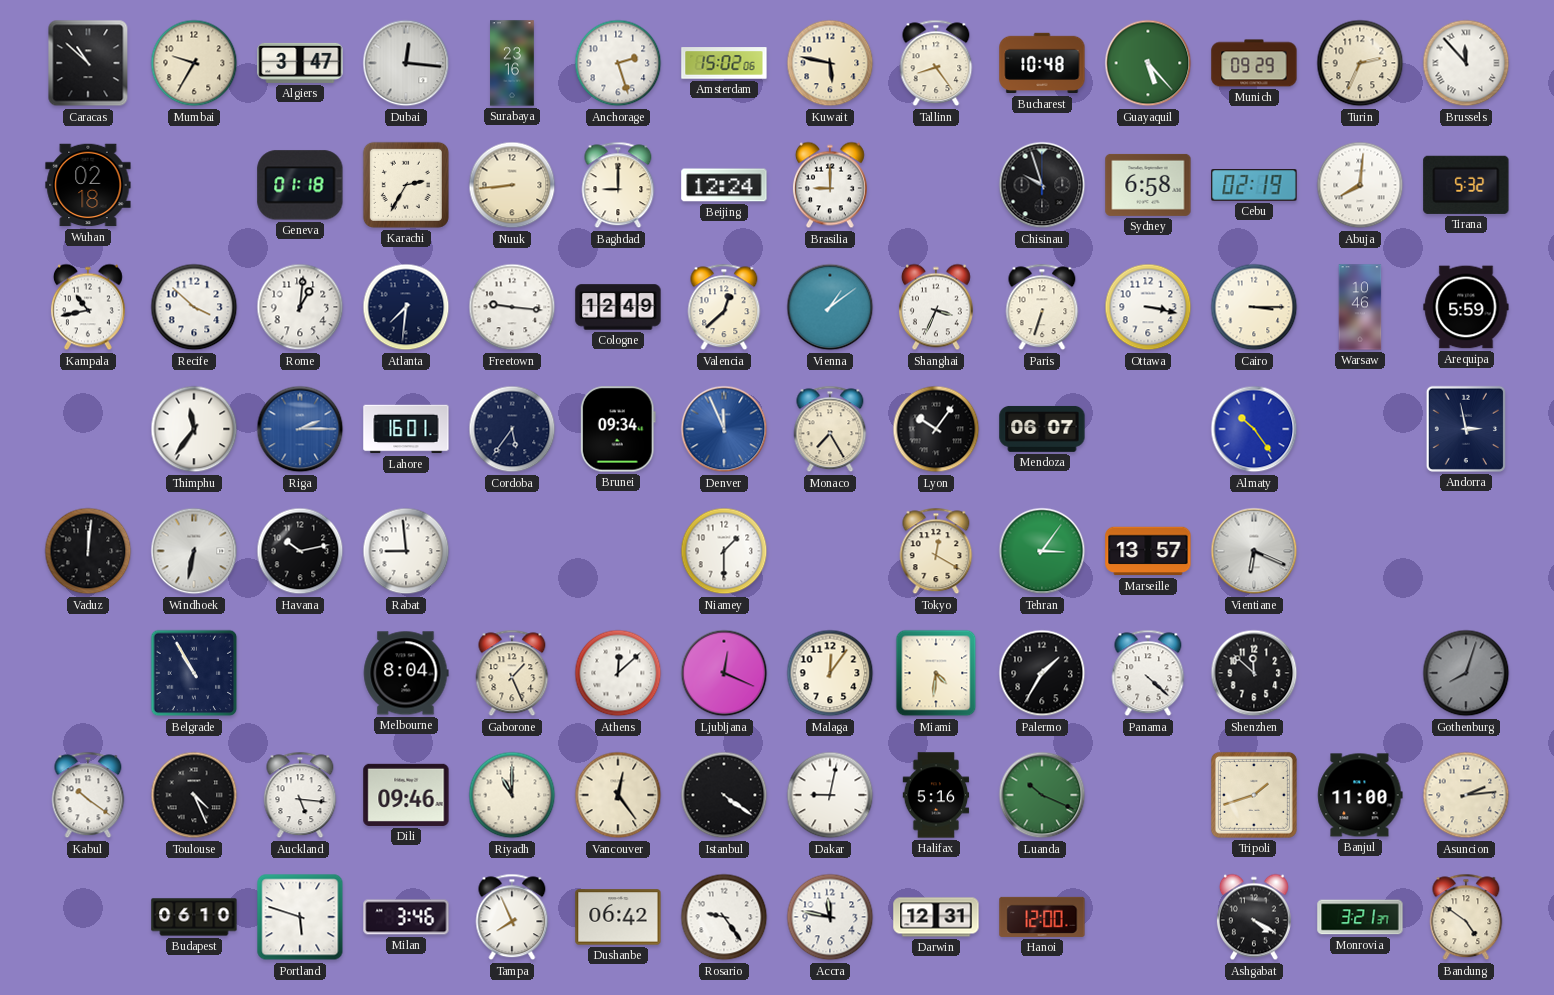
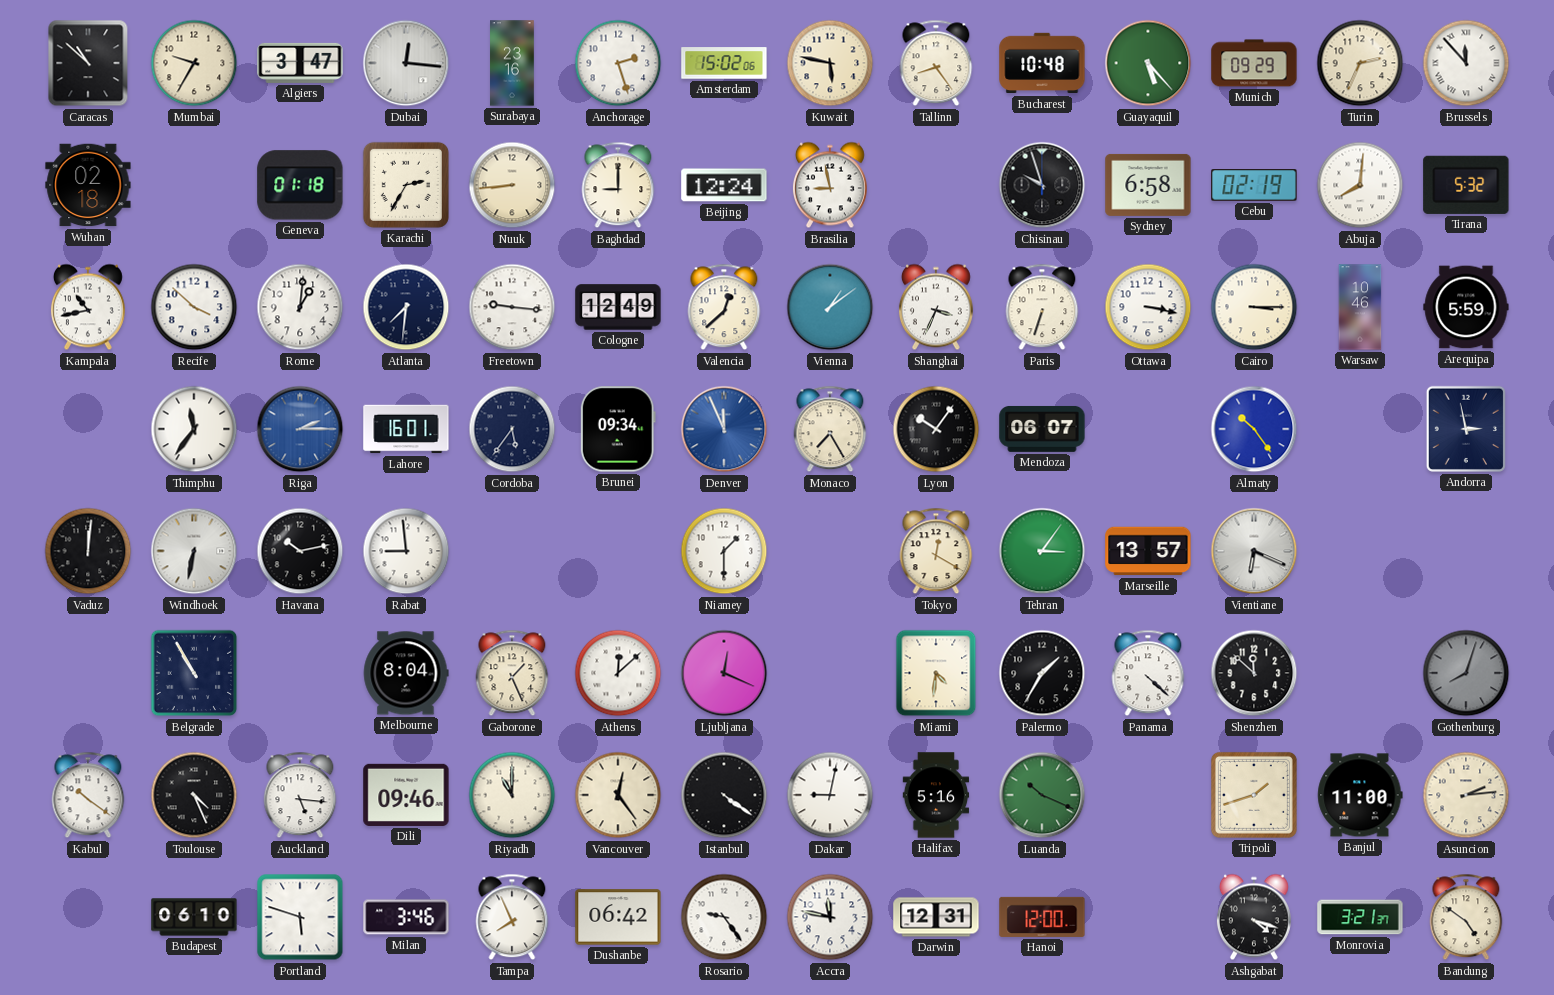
Brasilia: 9:00 -> 8:58
Malaga: 12:06 -> none
Ashgabat: 4:20 -> 4:18
